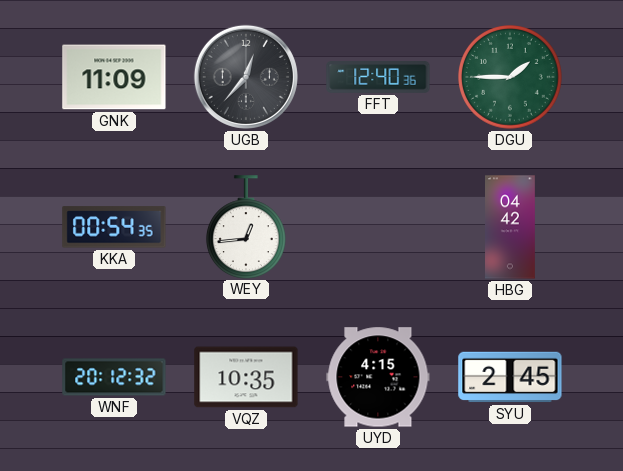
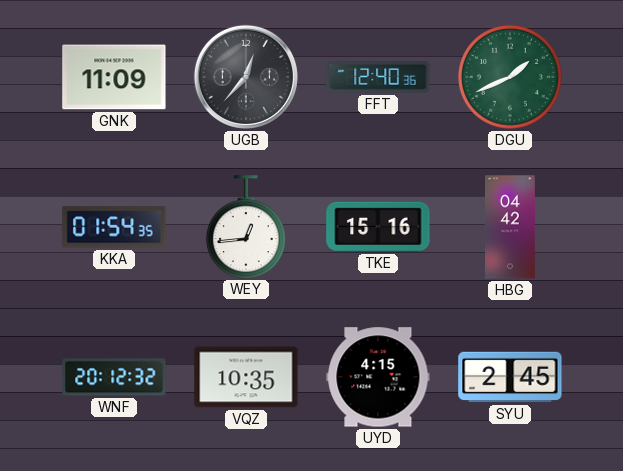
DGU: 1:45 -> 1:41
KKA: 00:54 -> 01:54
TKE: none -> 15:16
